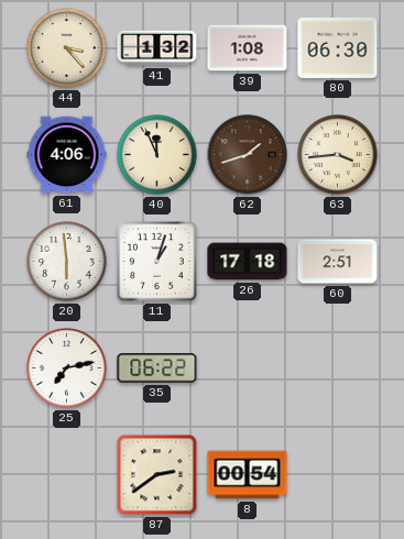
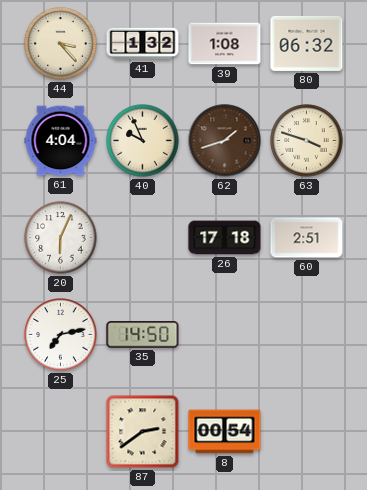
80: 06:30 -> 06:32
61: 4:06 -> 4:04
40: 11:56 -> 9:56
63: 3:44 -> 3:48
20: 5:59 -> 6:04
11: 1:03 -> none
35: 06:22 -> 14:50
